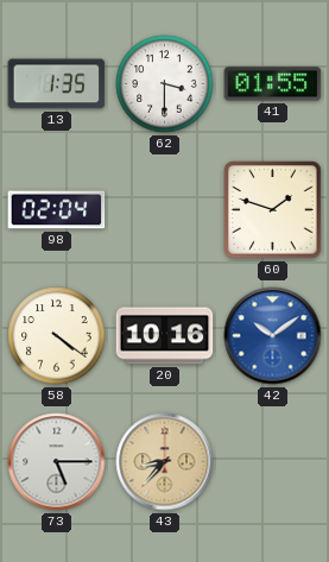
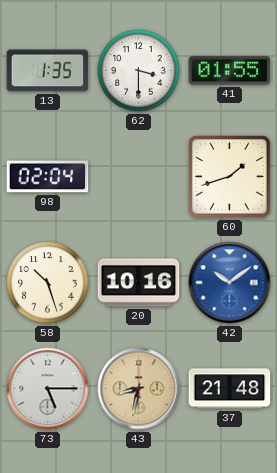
60: 1:48 -> 1:42
58: 4:21 -> 10:27
43: 8:37 -> 8:32
37: none -> 21:48
